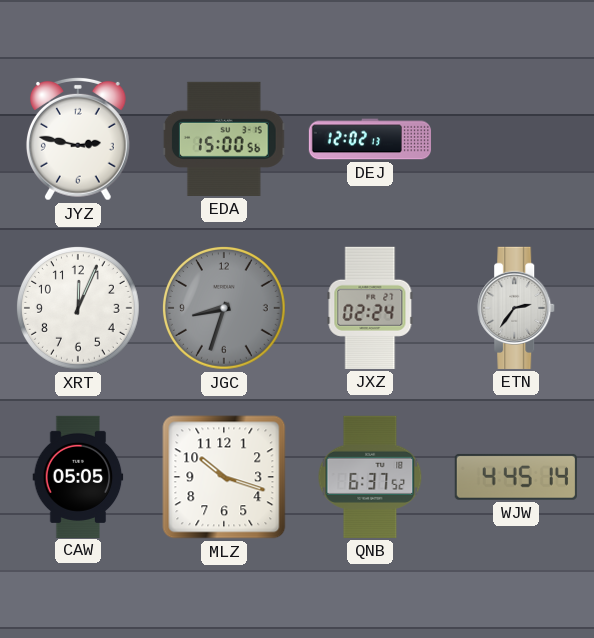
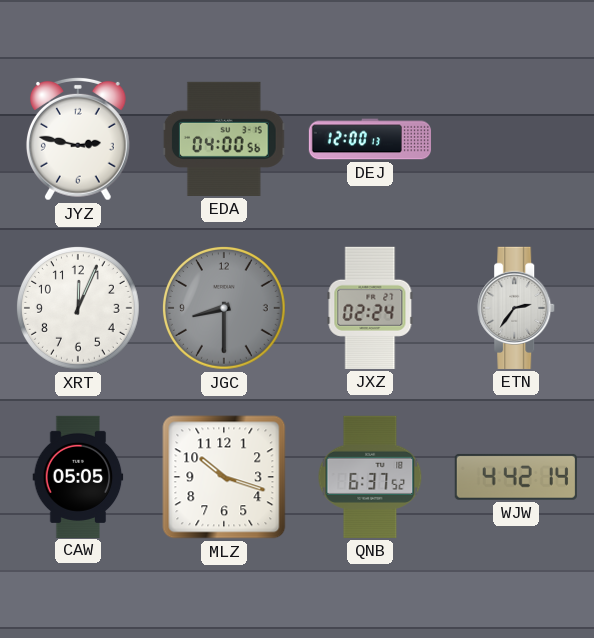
EDA: 15:00 -> 04:00
DEJ: 12:02 -> 12:00
JGC: 8:33 -> 8:30
WJW: 4:45 -> 4:42
